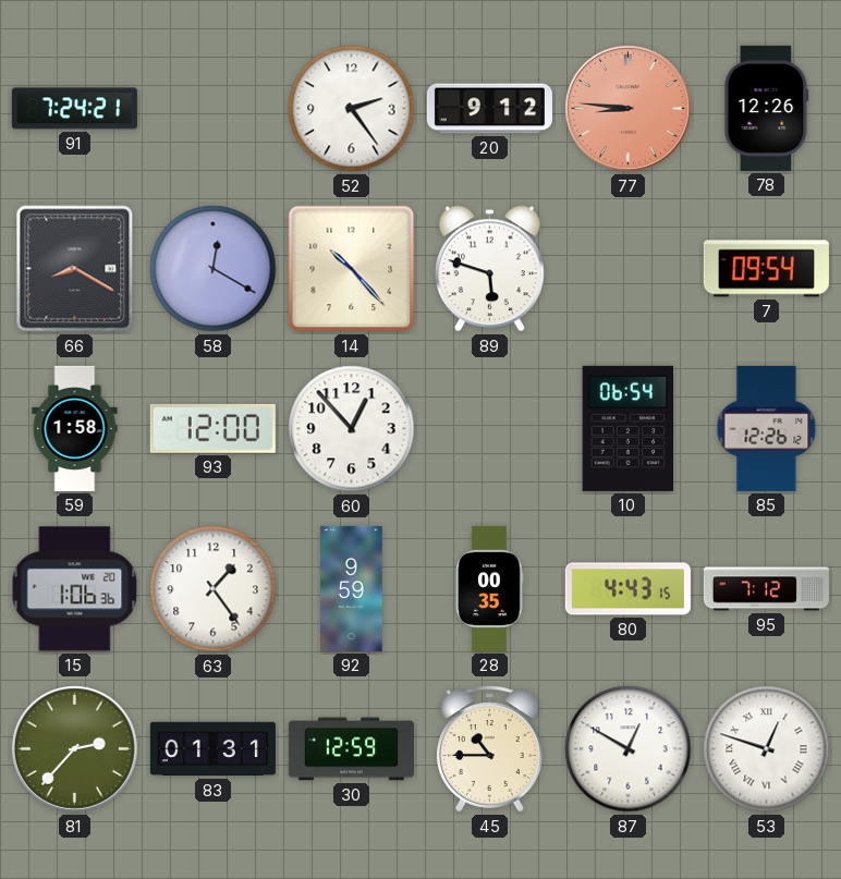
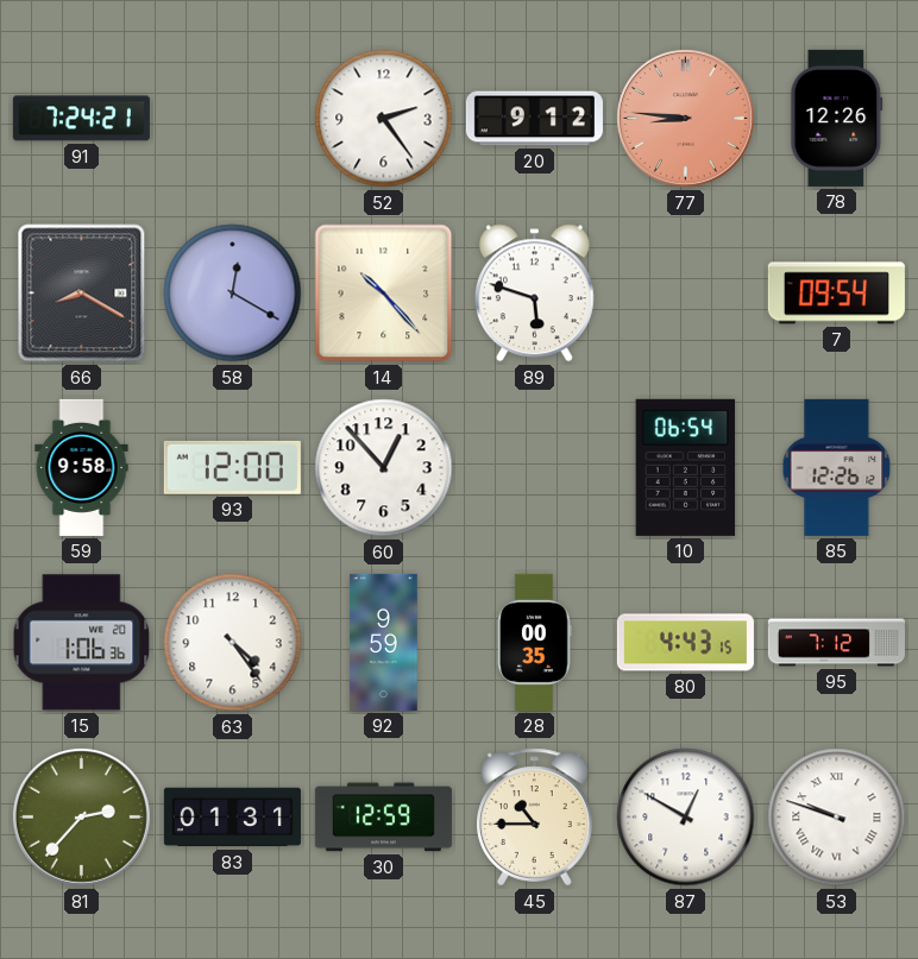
59: 1:58 -> 9:58
63: 1:24 -> 4:24
53: 12:48 -> 9:48
